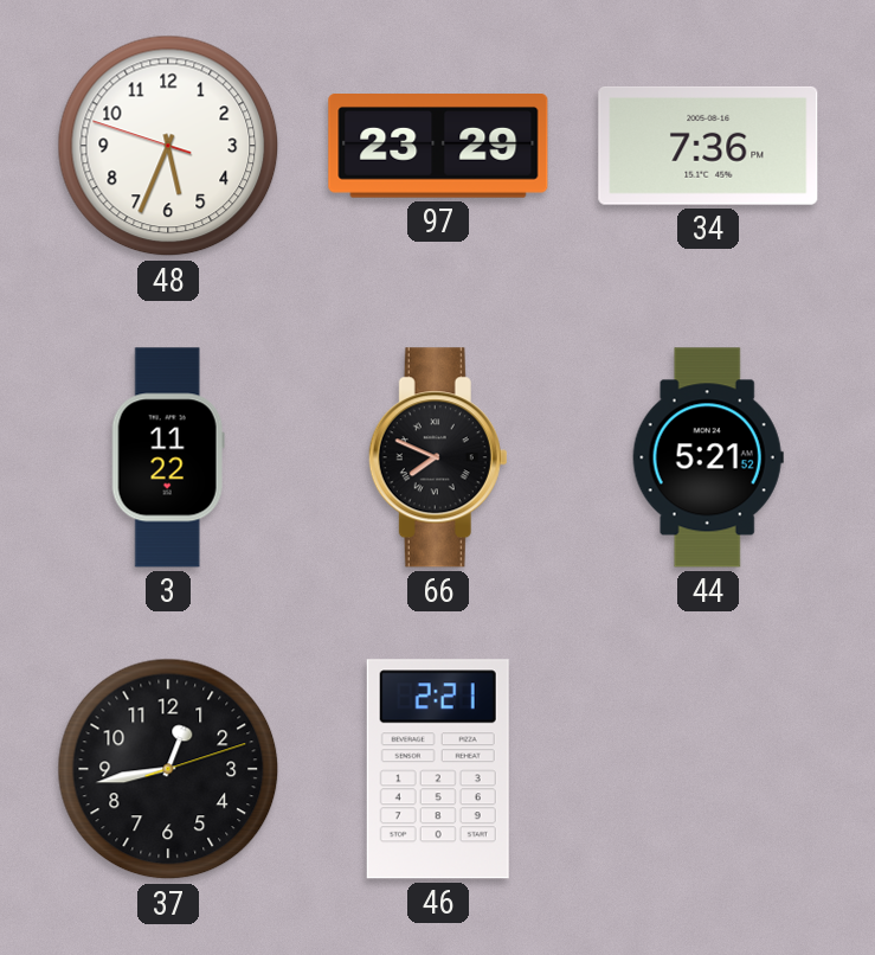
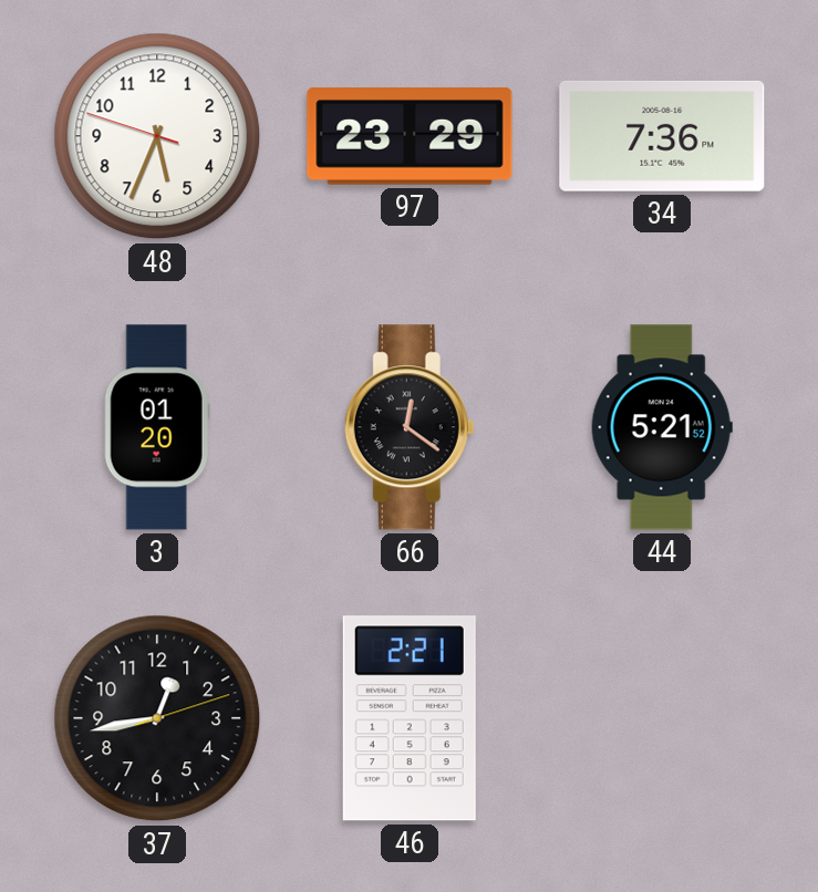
3: 11:22 -> 01:20
66: 7:49 -> 12:21
